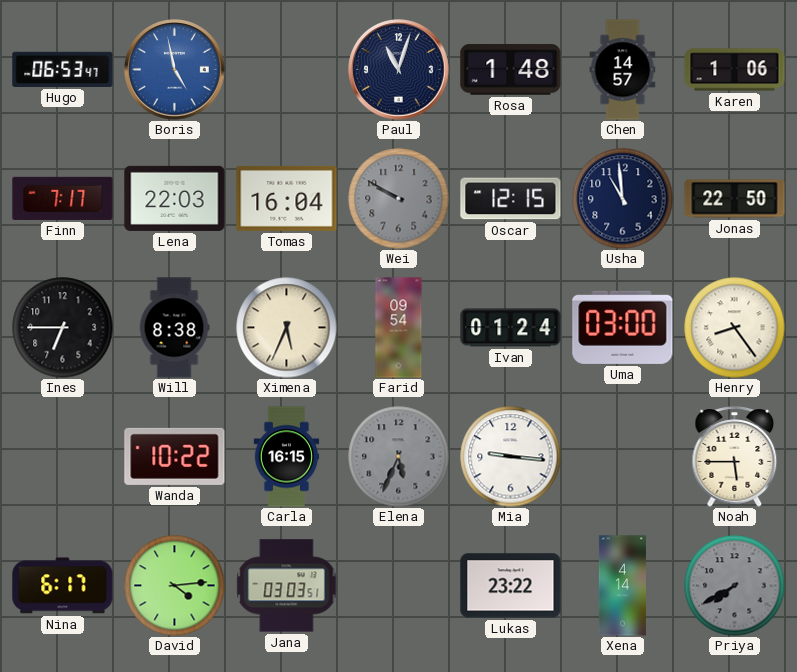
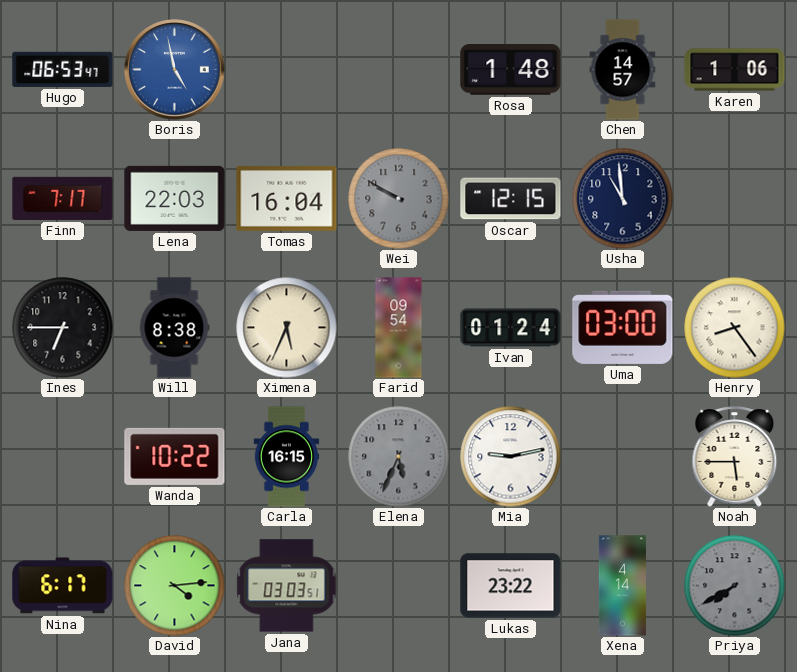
Paul: 11:03 -> none
Jonas: 22:50 -> none
Mia: 9:16 -> 9:13
